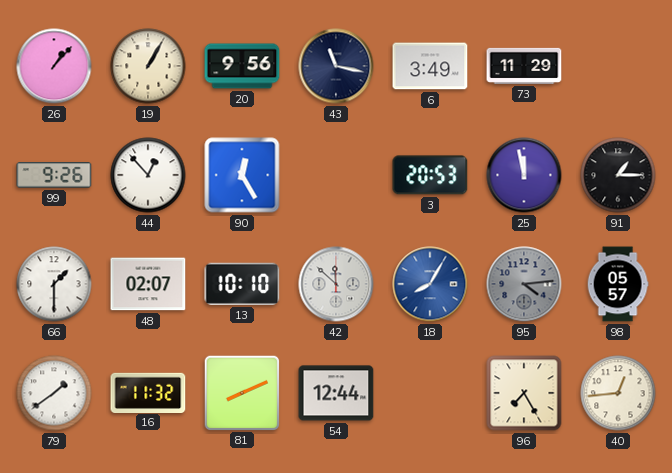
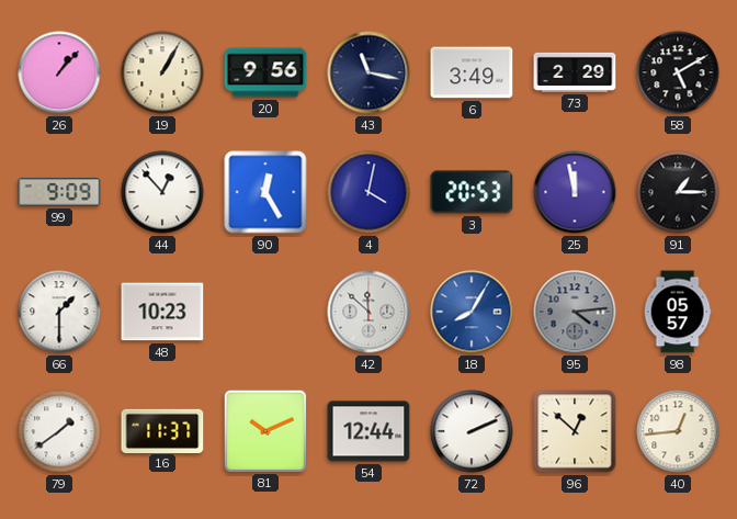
73: 11:29 -> 2:29
58: none -> 5:10
99: 9:26 -> 9:09
4: none -> 4:02
48: 02:07 -> 10:23
13: 10:10 -> none
16: 11:32 -> 11:37
81: 8:11 -> 10:11
72: none -> 2:11
96: 7:25 -> 12:52
